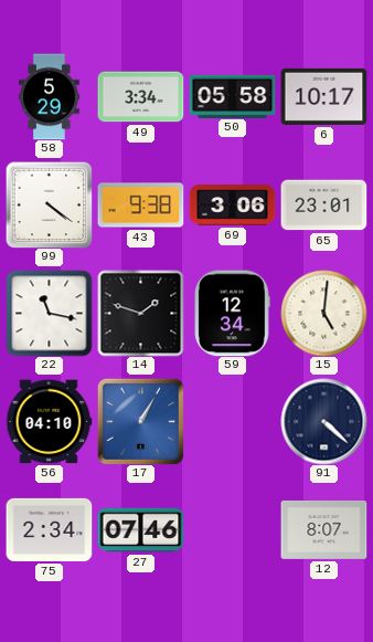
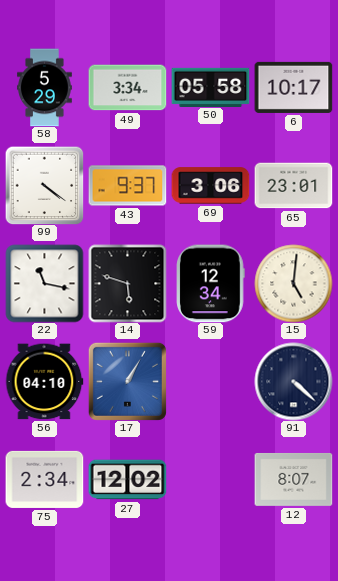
43: 9:38 -> 9:37
14: 1:48 -> 5:48
27: 07:46 -> 12:02
